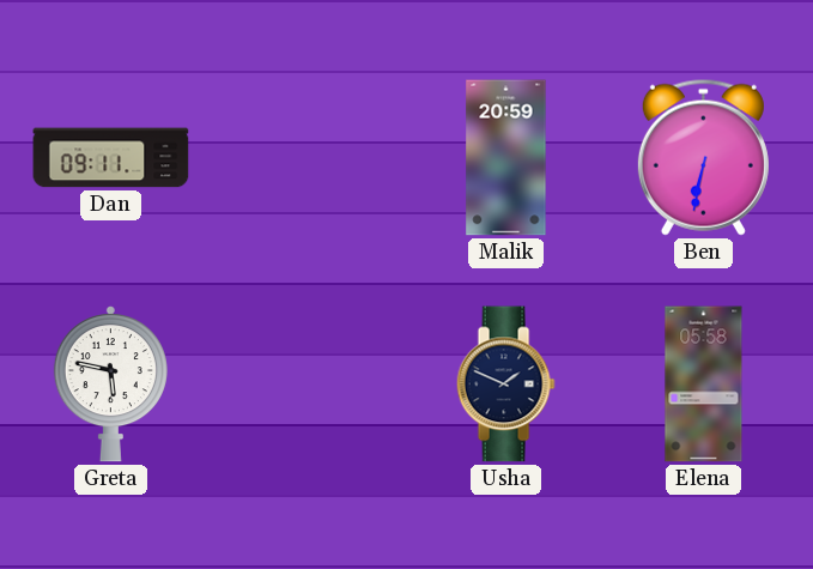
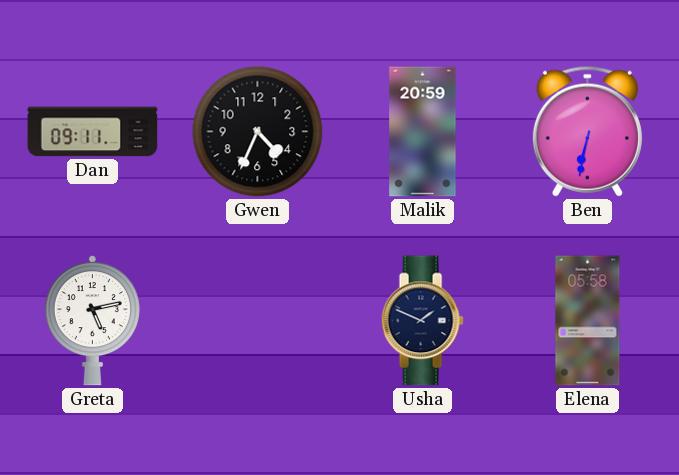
Gwen: none -> 4:34
Greta: 5:47 -> 5:13
